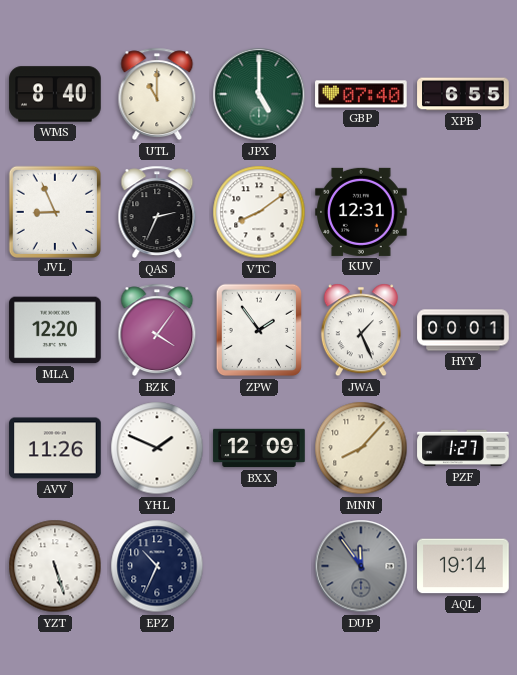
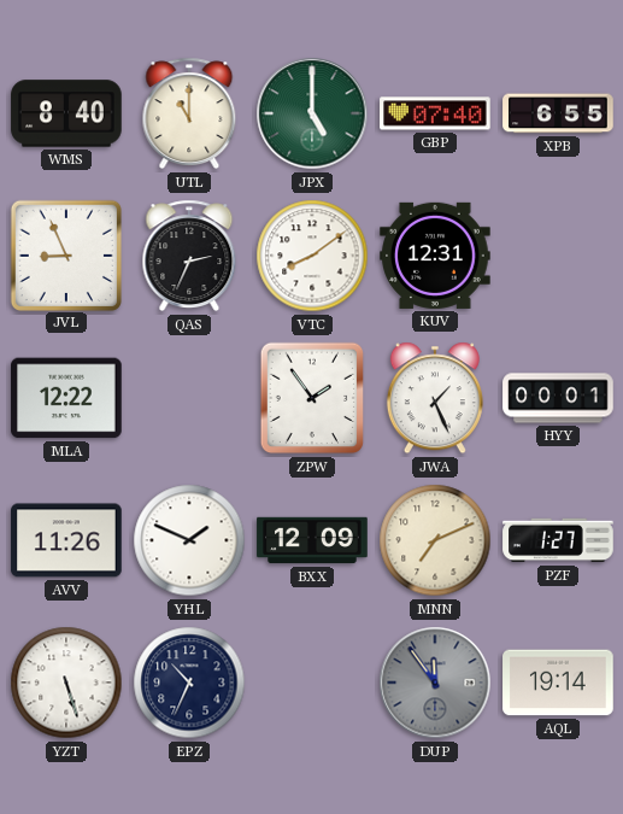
MLA: 12:20 -> 12:22
BZK: 4:06 -> none
MNN: 8:07 -> 7:11
